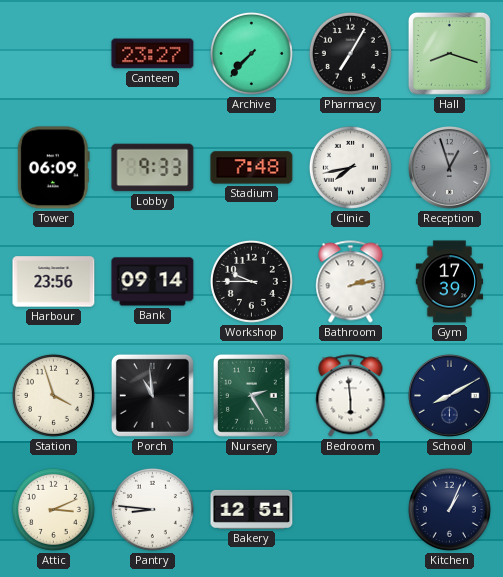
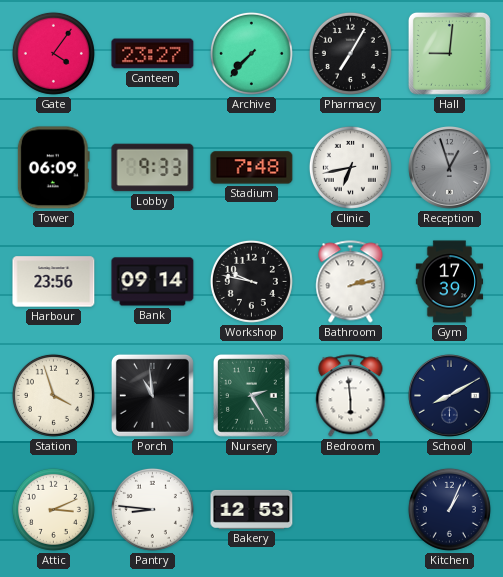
Gate: none -> 4:06
Hall: 8:18 -> 9:01
Clinic: 7:43 -> 6:43
Workshop: 9:45 -> 9:47
Bakery: 12:51 -> 12:53
